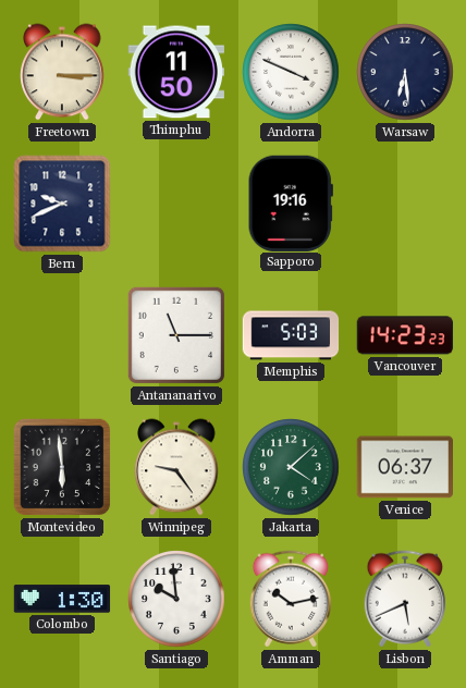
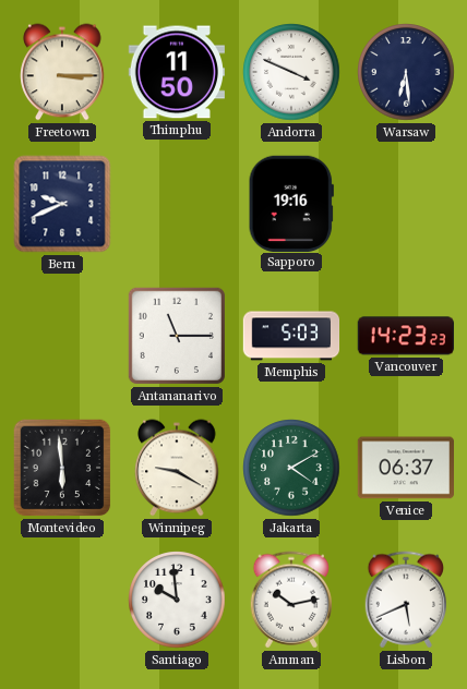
Winnipeg: 9:24 -> 9:20
Jakarta: 4:08 -> 4:10
Colombo: 1:30 -> none
